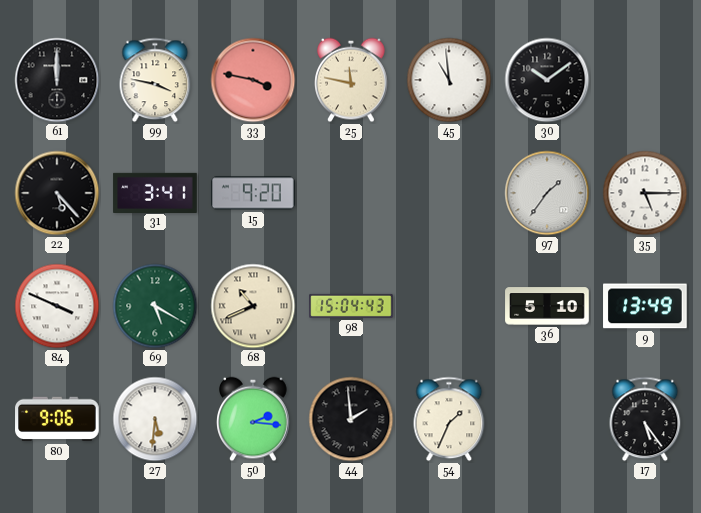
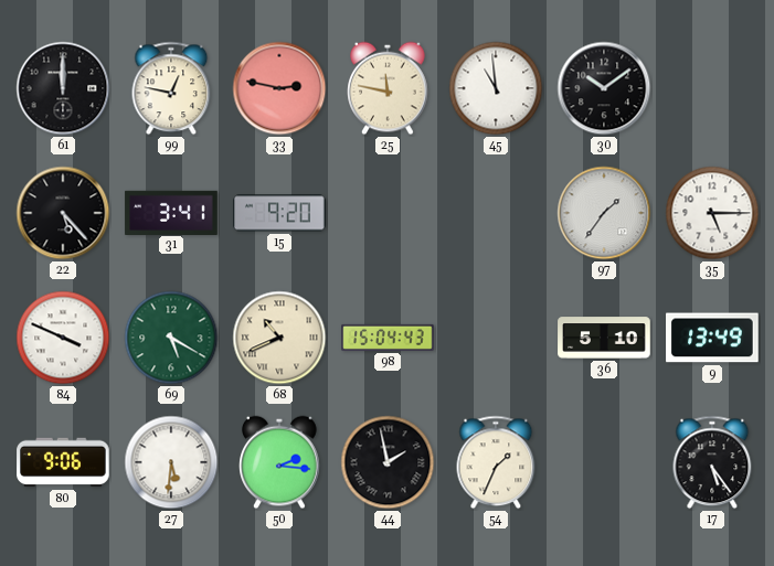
99: 3:47 -> 12:47
33: 3:47 -> 2:47
44: 1:59 -> 1:58
